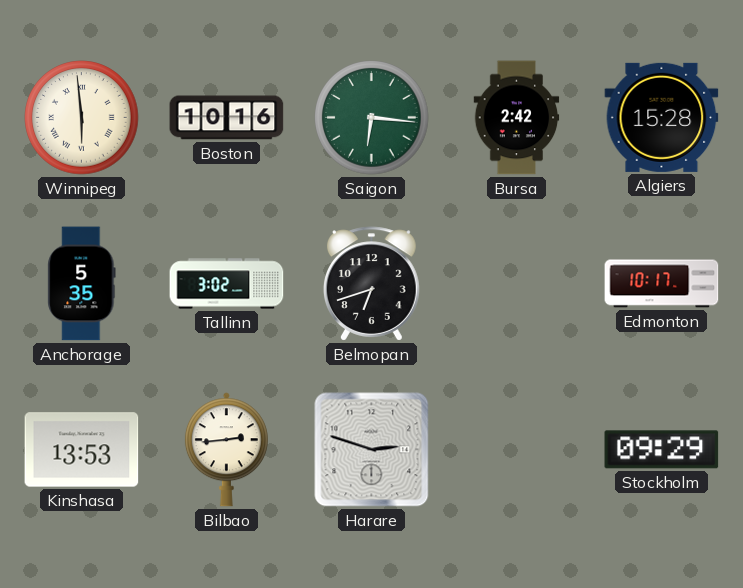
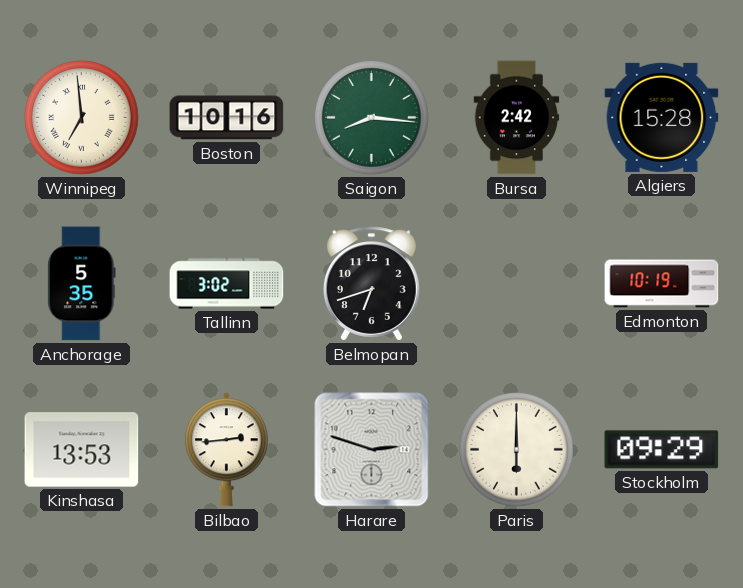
Winnipeg: 5:59 -> 6:59
Saigon: 6:16 -> 8:16
Edmonton: 10:17 -> 10:19
Paris: none -> 6:00
